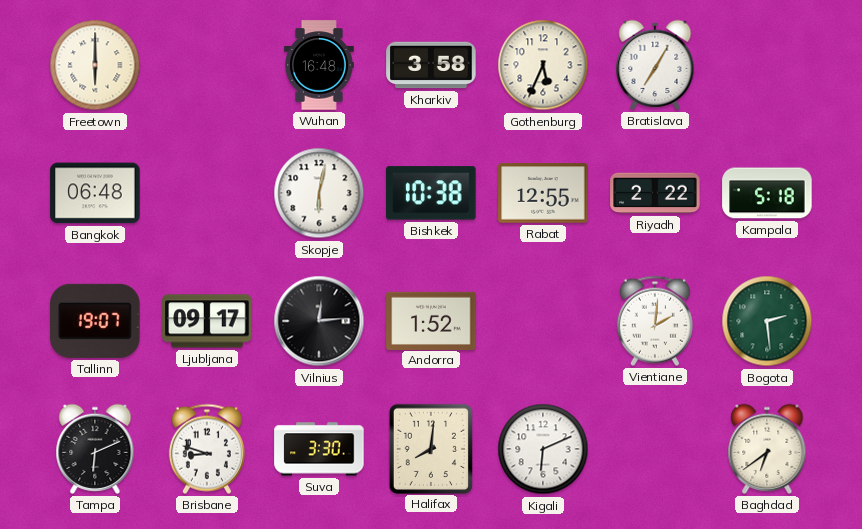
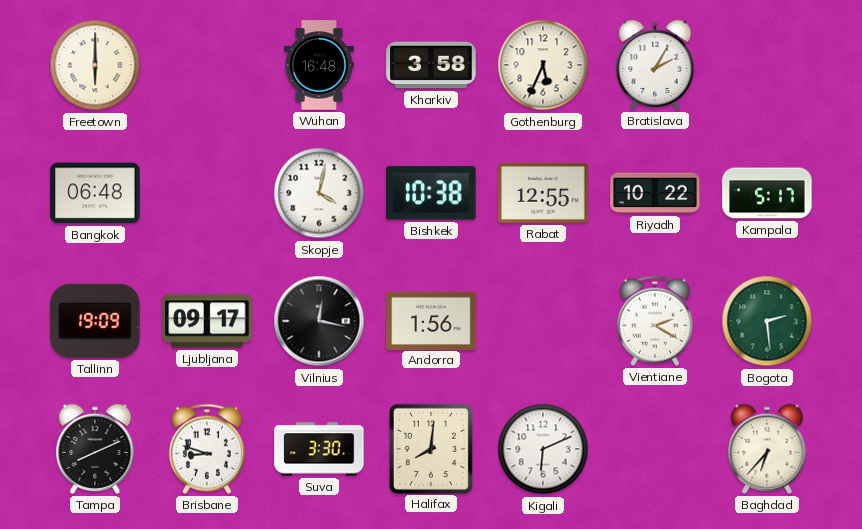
Bratislava: 7:05 -> 2:05
Skopje: 6:02 -> 4:02
Riyadh: 2:22 -> 10:22
Kampala: 5:18 -> 5:17
Tallinn: 19:07 -> 19:09
Vilnius: 12:14 -> 12:17
Andorra: 1:52 -> 1:56
Vientiane: 2:01 -> 2:20
Tampa: 6:11 -> 8:11
Baghdad: 6:39 -> 6:37
